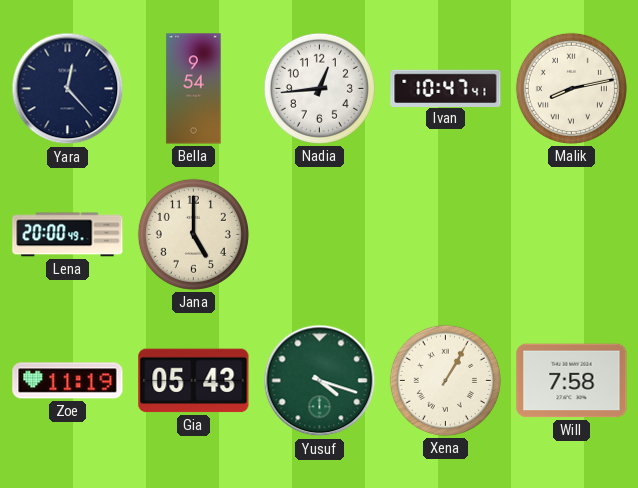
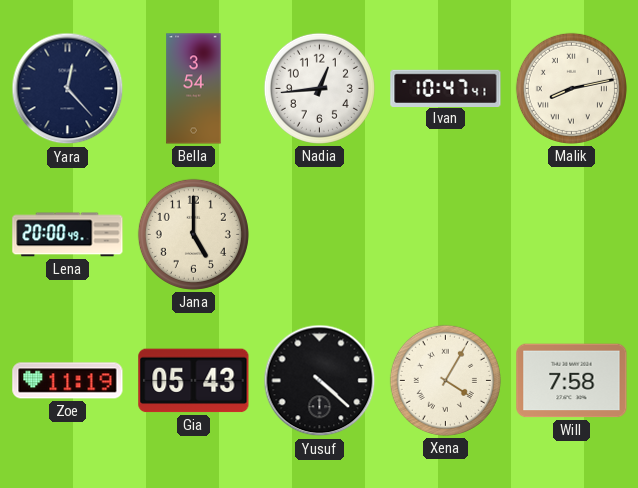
Bella: 9:54 -> 3:54
Yusuf: 4:18 -> 4:22
Yusuf dial: green -> black
Xena: 1:05 -> 4:05
